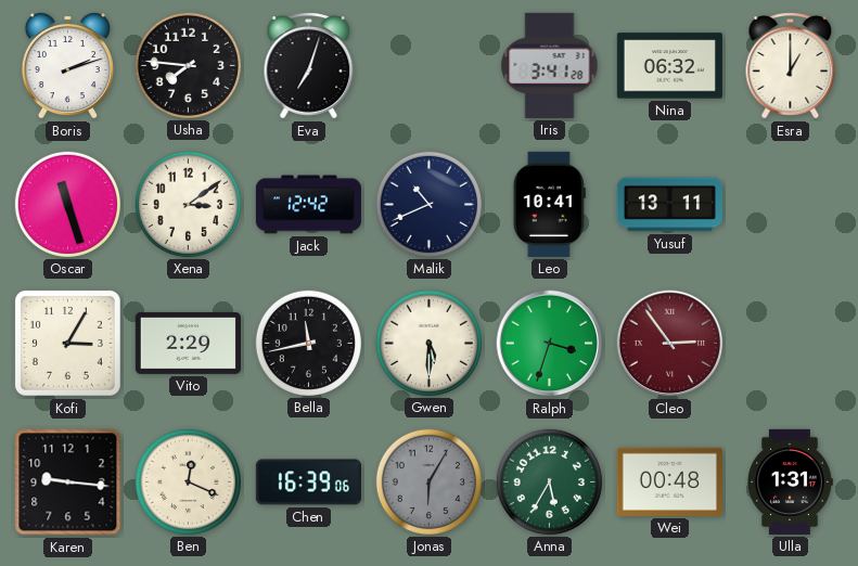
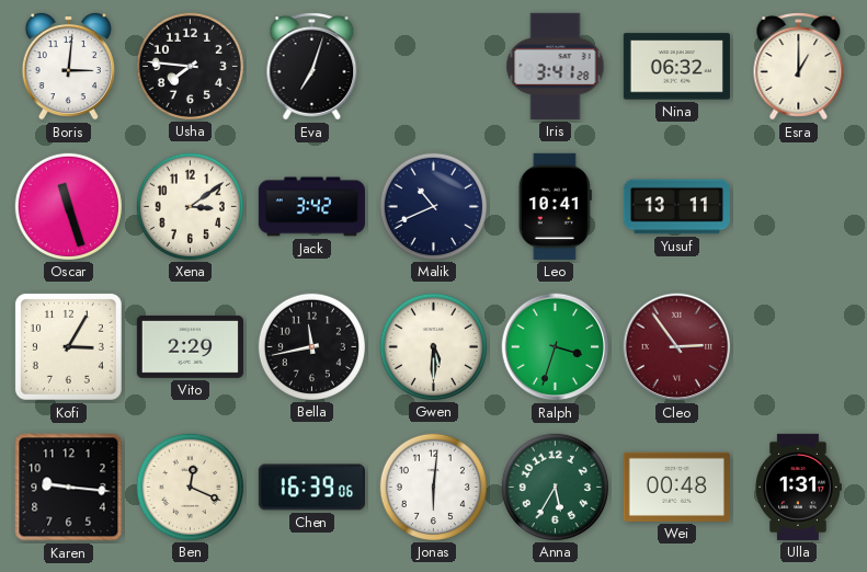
Boris: 2:12 -> 3:01
Jack: 12:42 -> 3:42
Jonas: 6:05 -> 6:01
Jonas dial: grey -> white
